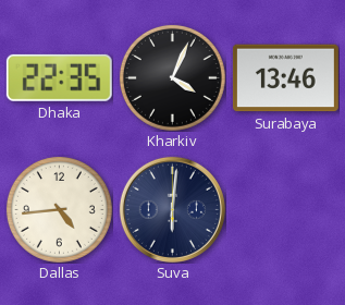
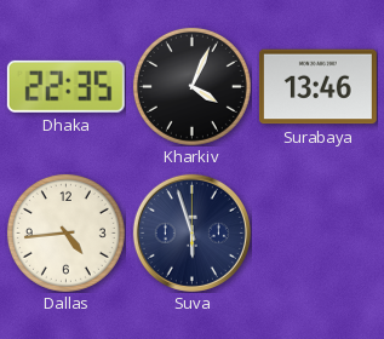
Suva: 6:01 -> 5:57
